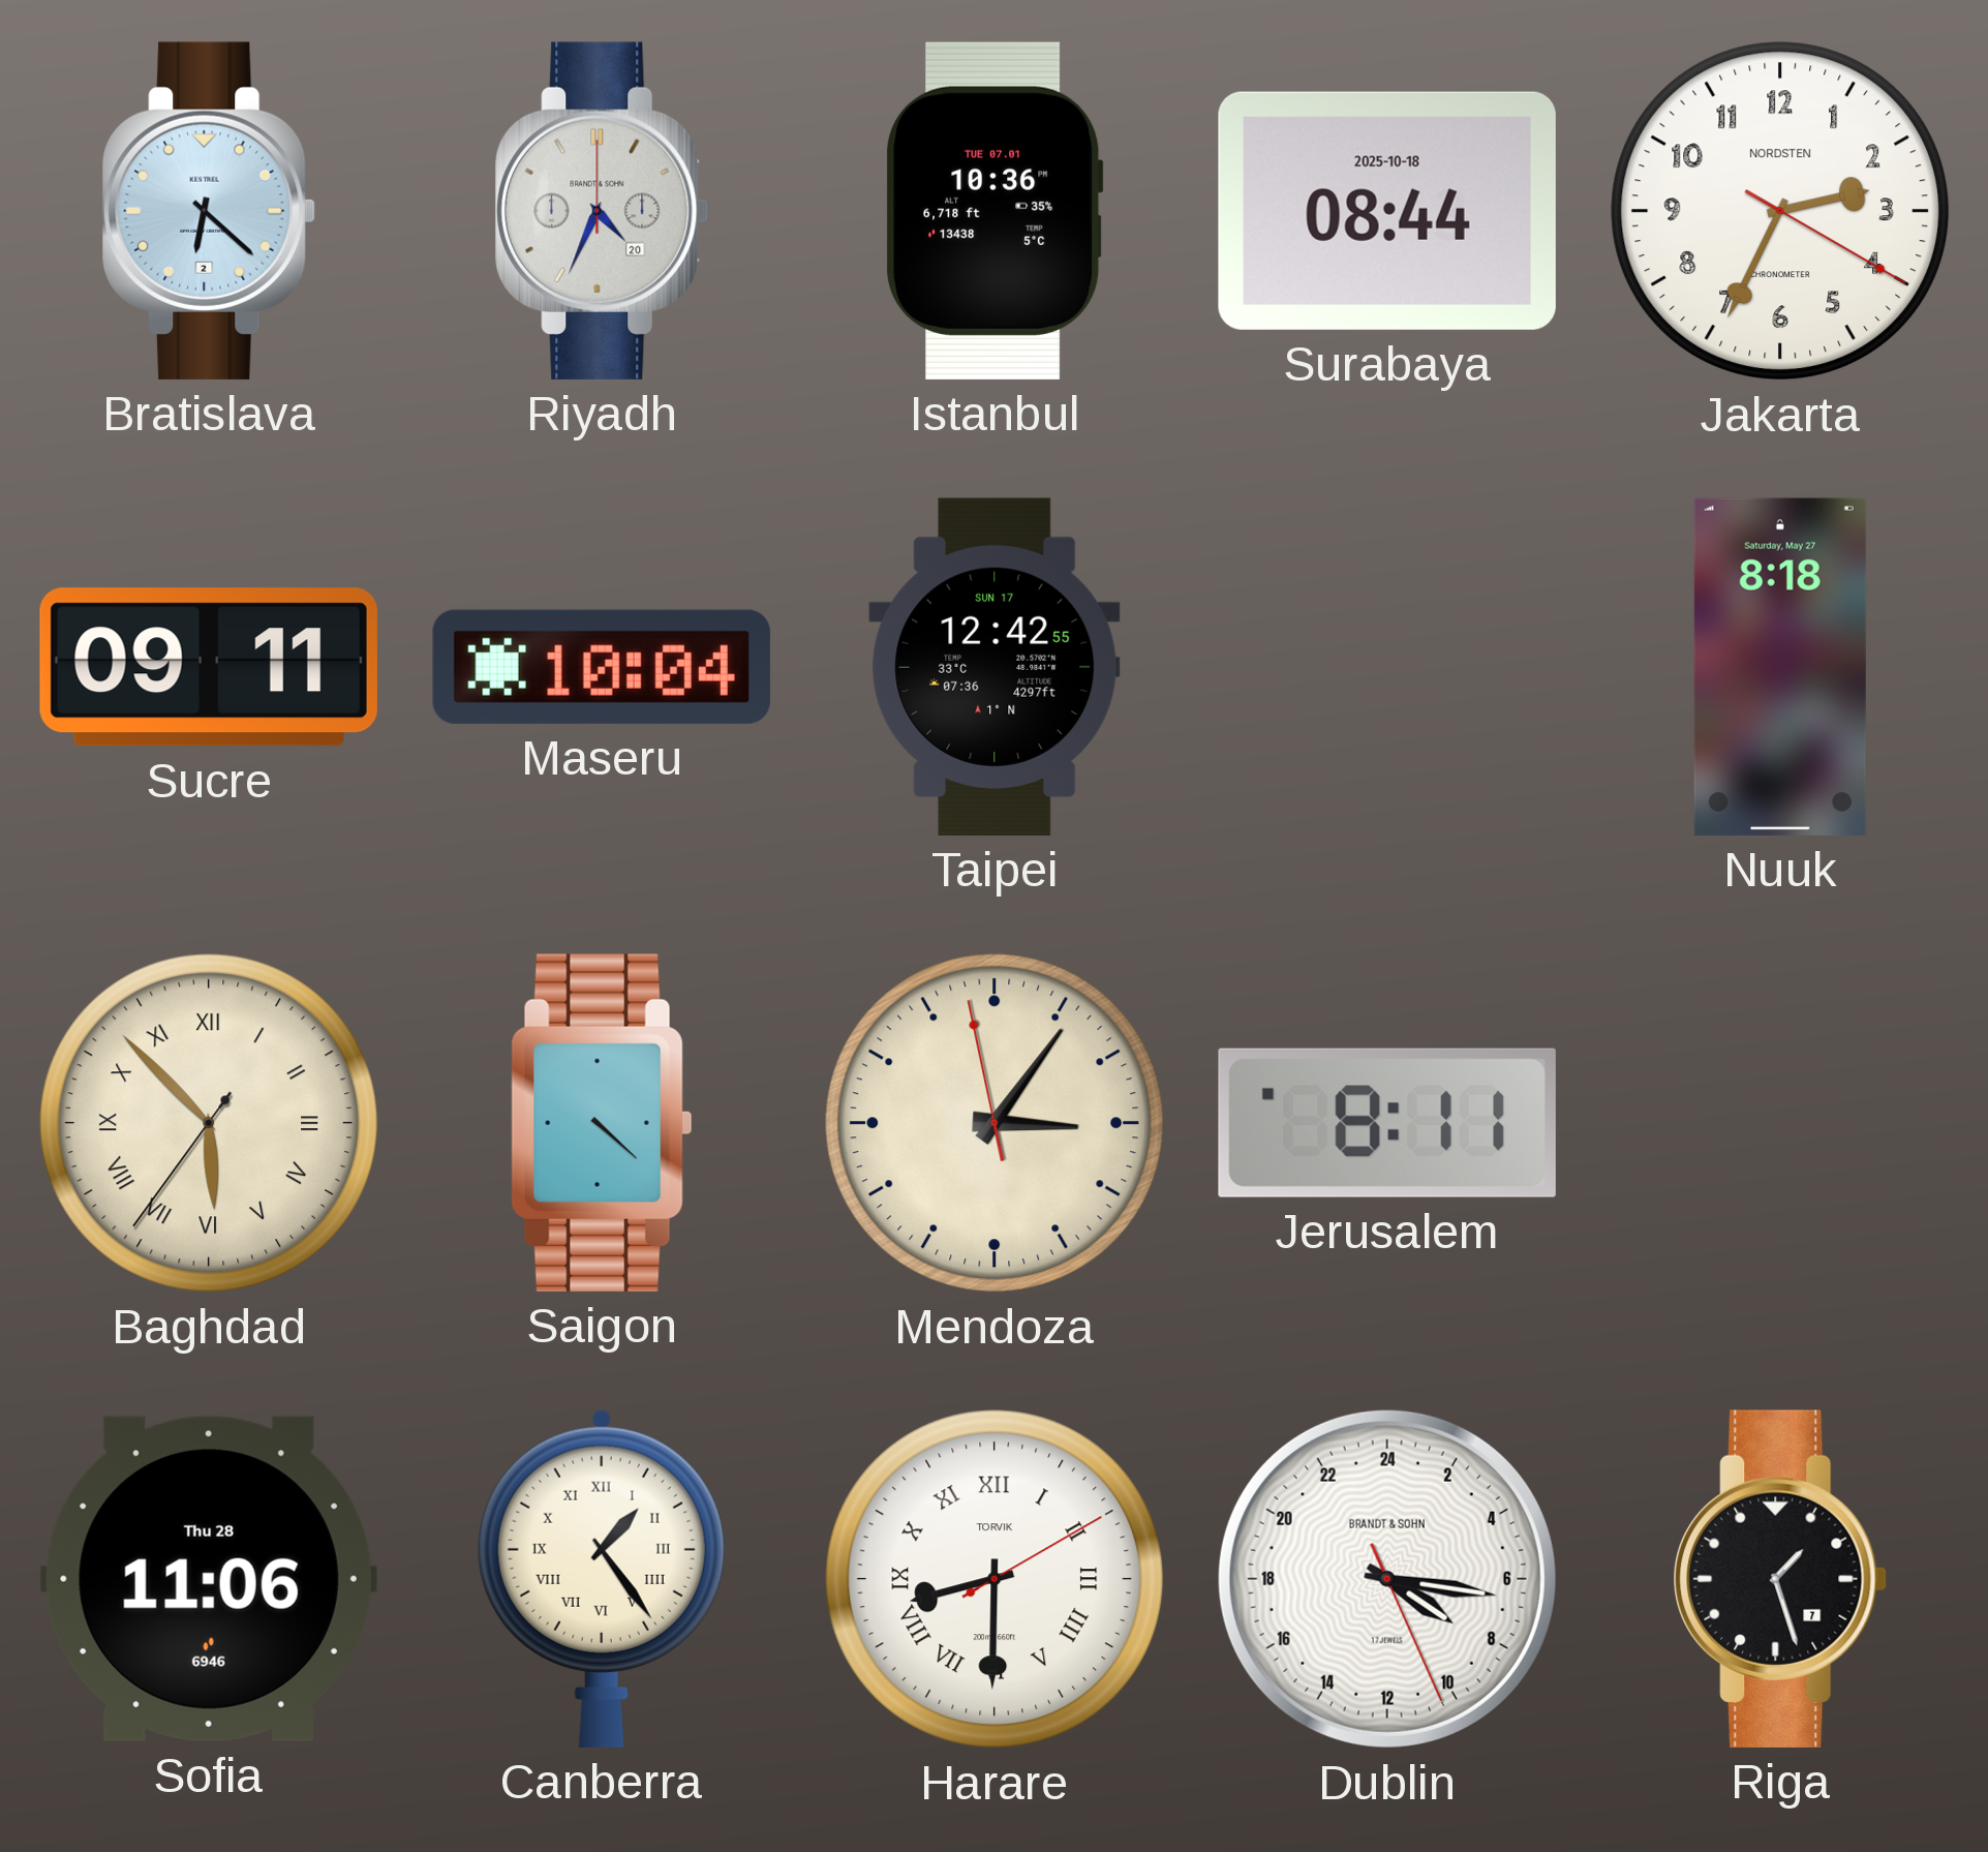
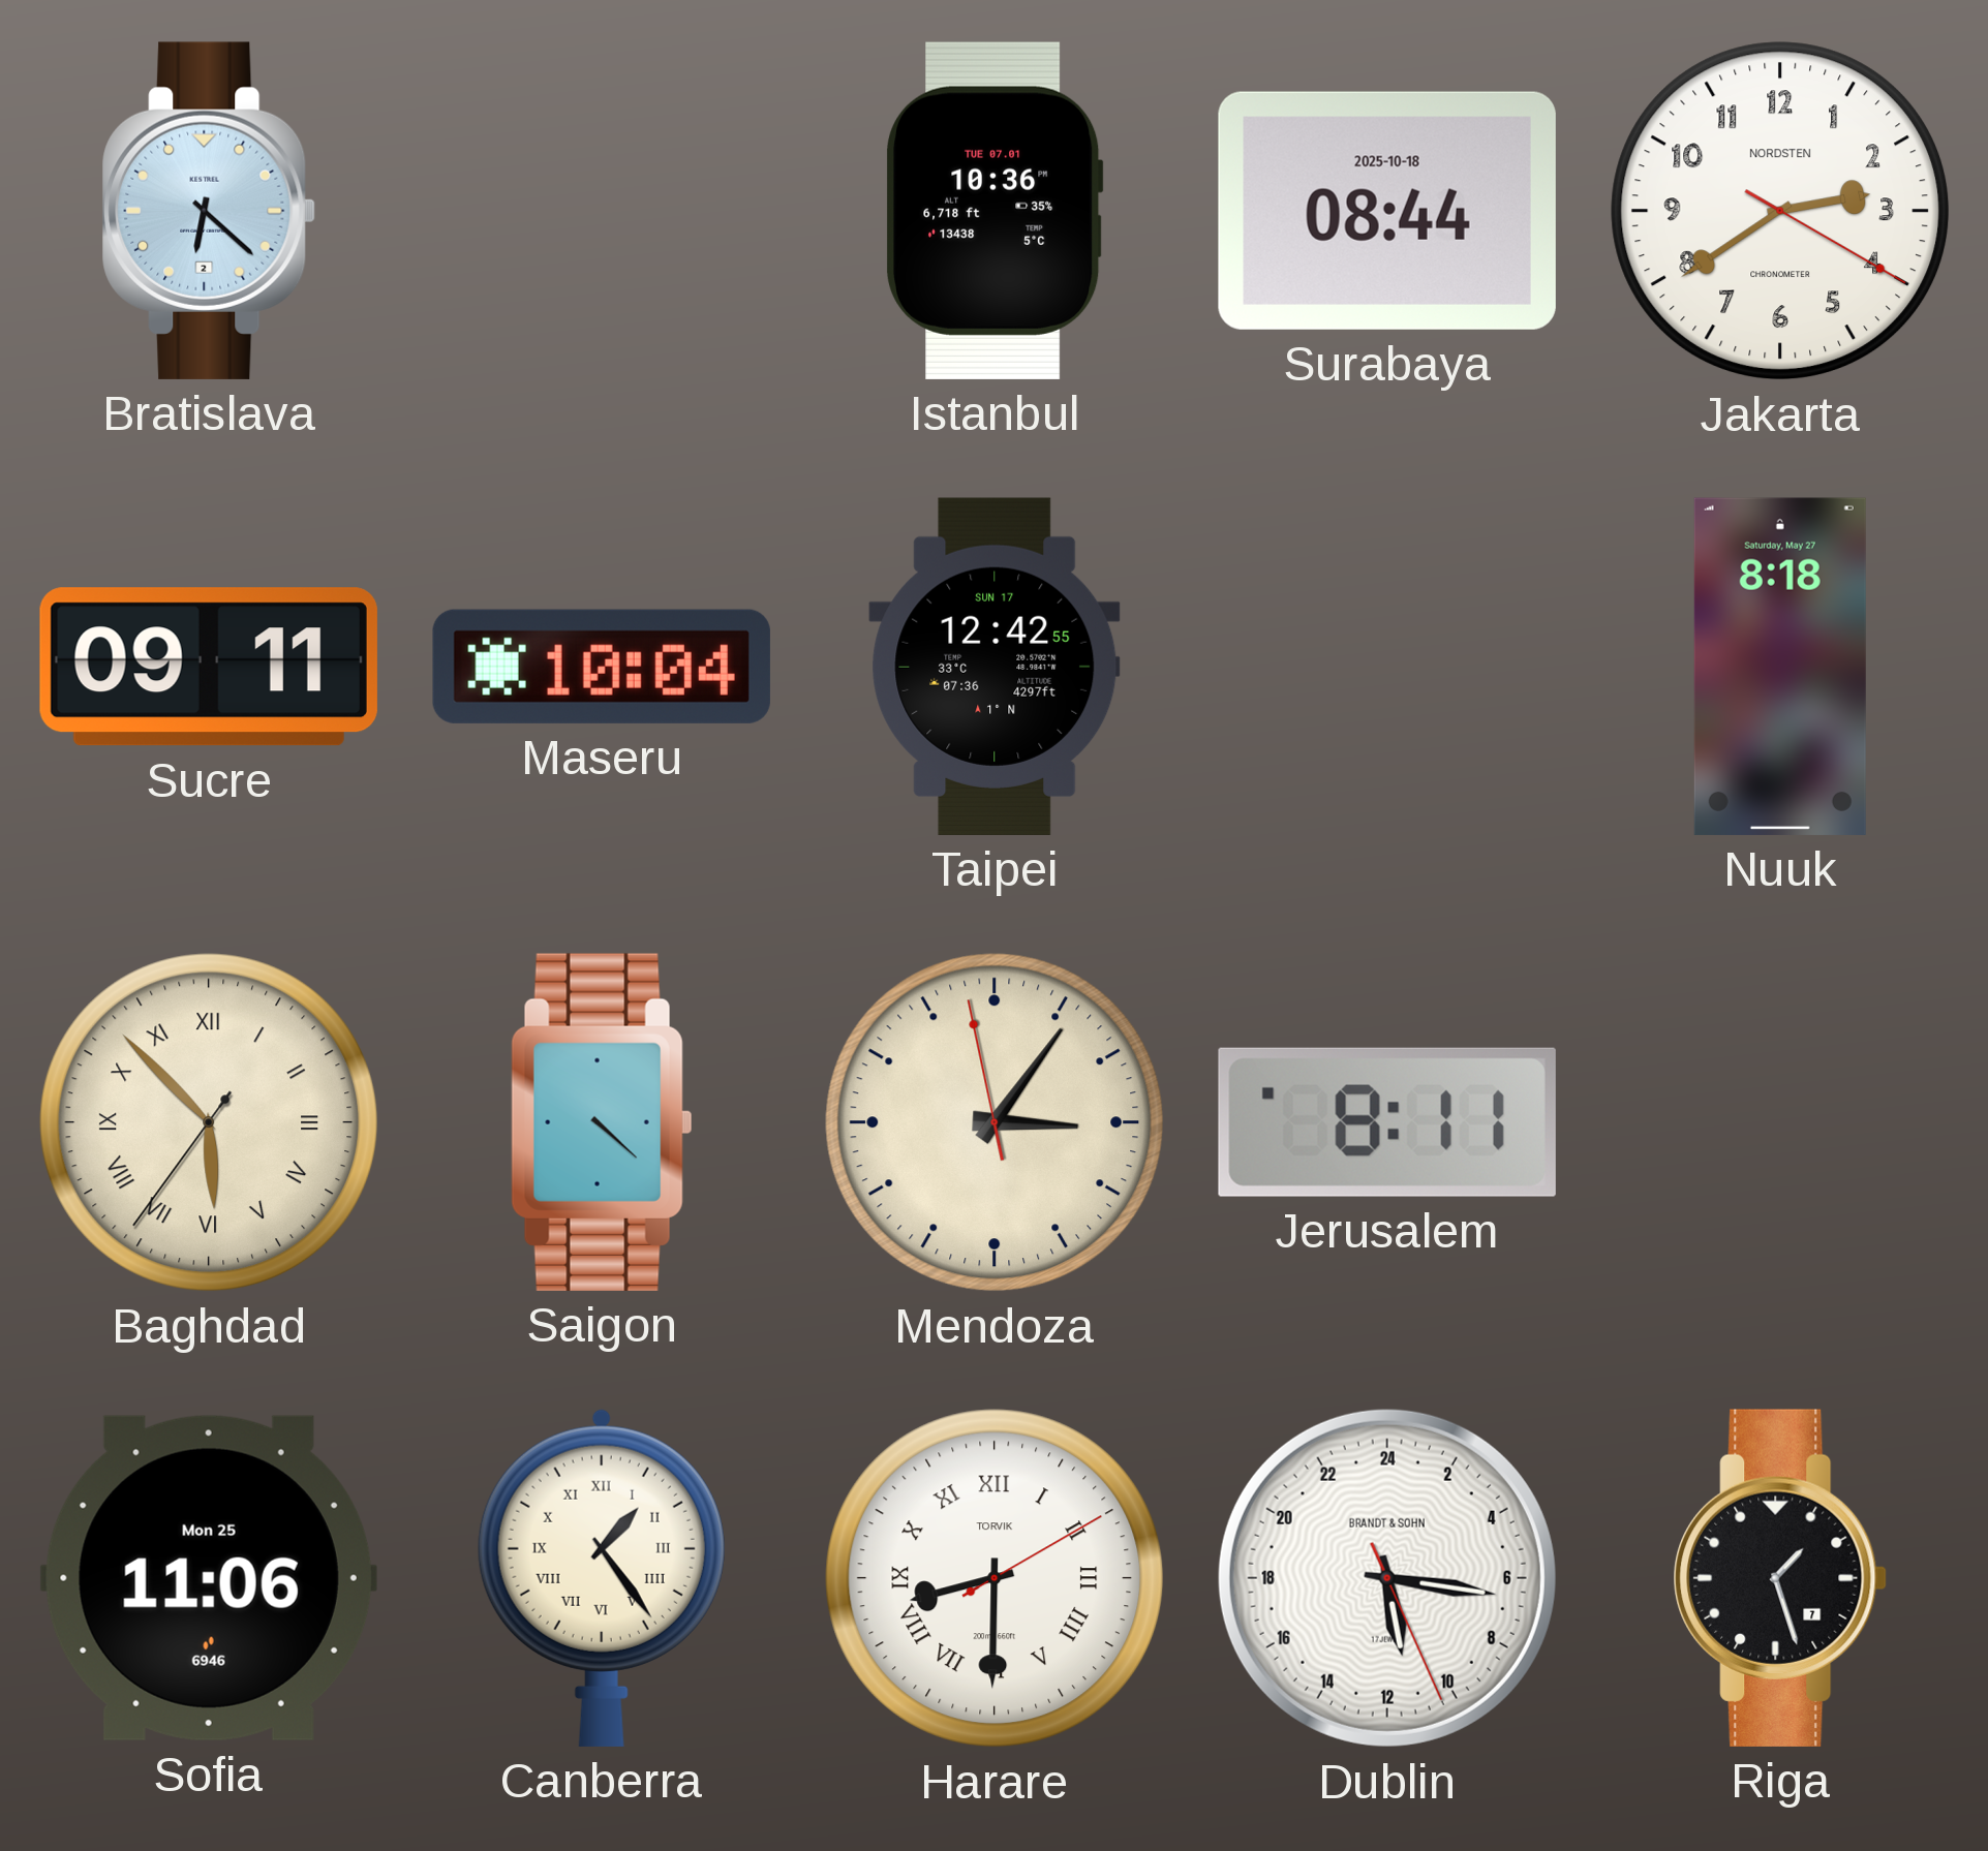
Riyadh: 4:34 -> none
Jakarta: 2:34 -> 2:39
Sofia date: Thu 28 -> Mon 25
Dublin: 8:16 -> 11:16
